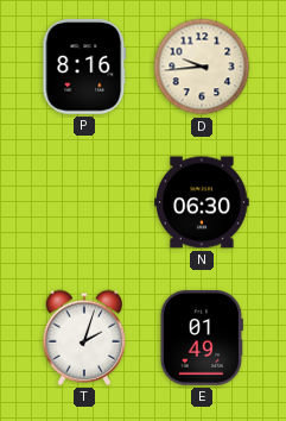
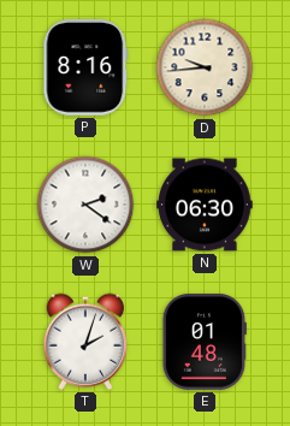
W: none -> 2:21
E: 01:49 -> 01:48
